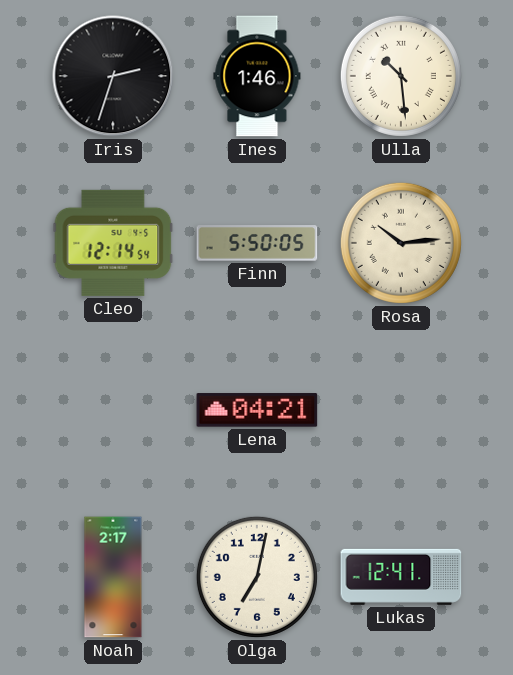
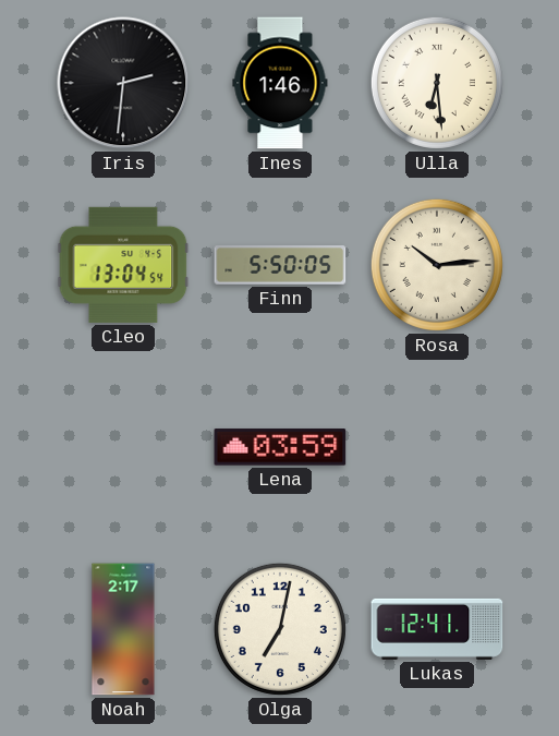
Iris: 2:33 -> 2:31
Ulla: 10:29 -> 6:29
Cleo: 12:14 -> 13:04
Lena: 04:21 -> 03:59
